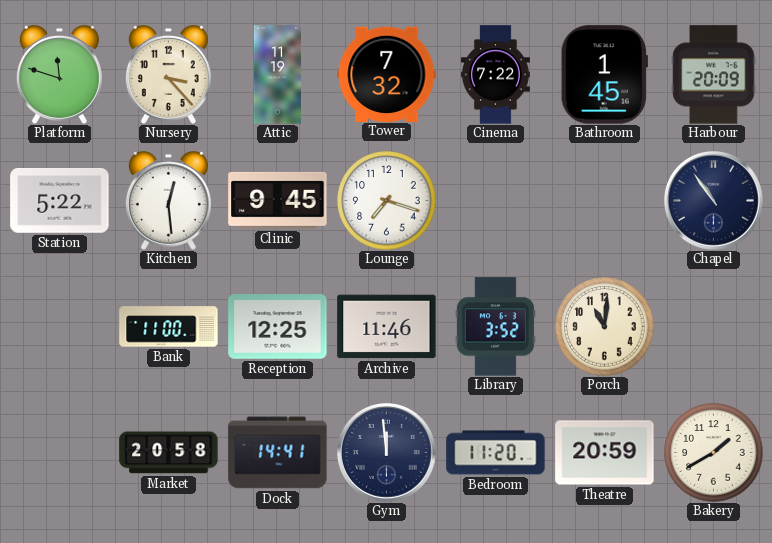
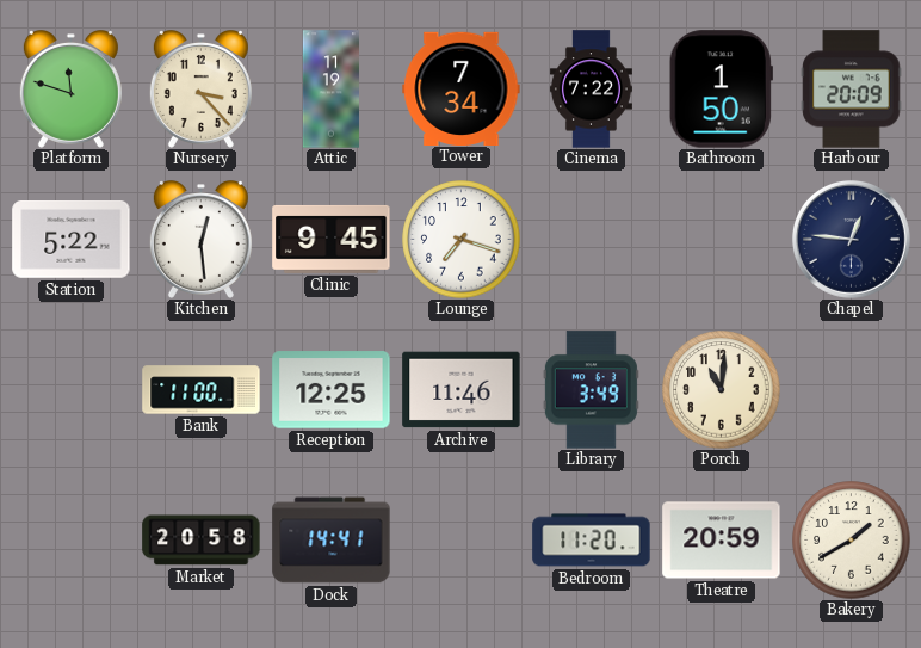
Tower: 7:32 -> 7:34
Bathroom: 1:45 -> 1:50
Chapel: 10:54 -> 12:46
Library: 3:52 -> 3:49
Gym: 11:59 -> none
